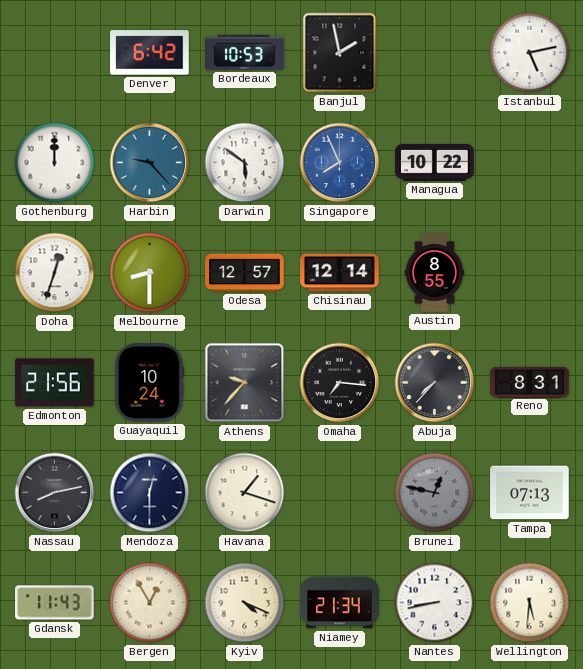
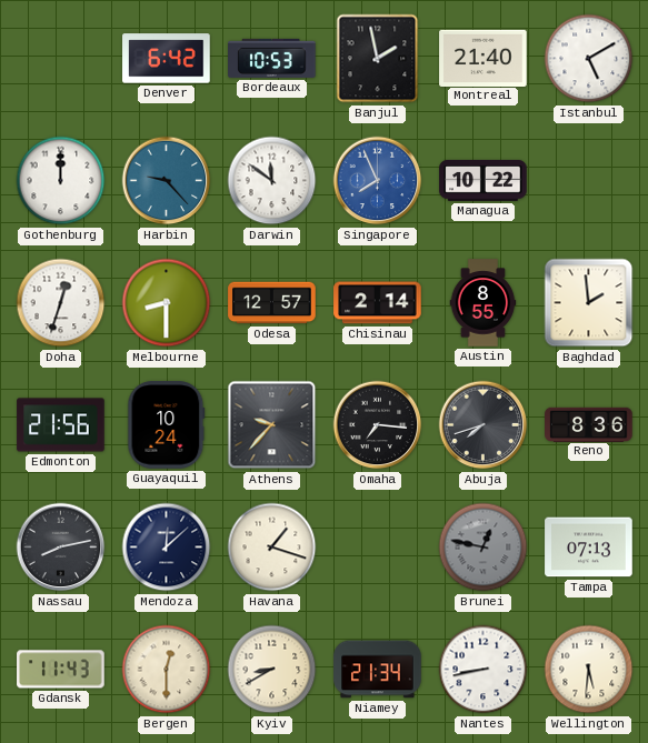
Montreal: none -> 21:40
Istanbul: 5:13 -> 5:10
Darwin: 5:51 -> 11:51
Chisinau: 12:14 -> 2:14
Baghdad: none -> 1:59
Abuja: 7:37 -> 7:42
Reno: 8:31 -> 8:36
Mendoza: 12:30 -> 12:08
Bergen: 12:55 -> 12:30
Kyiv: 4:19 -> 8:40
